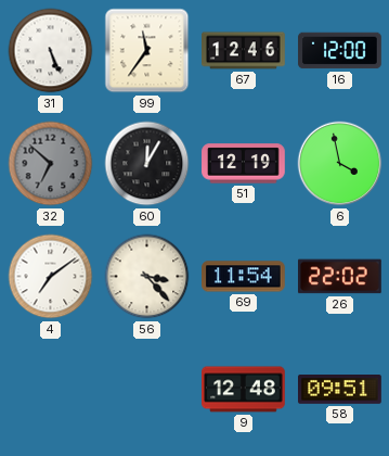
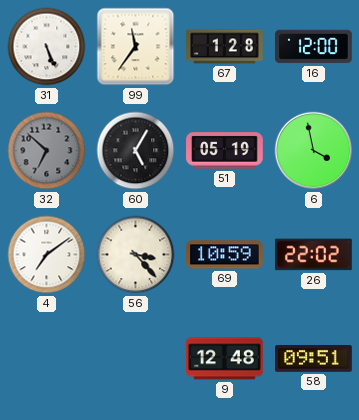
67: 12:46 -> 1:28
60: 12:05 -> 5:05
51: 12:19 -> 05:19
69: 11:54 -> 10:59
